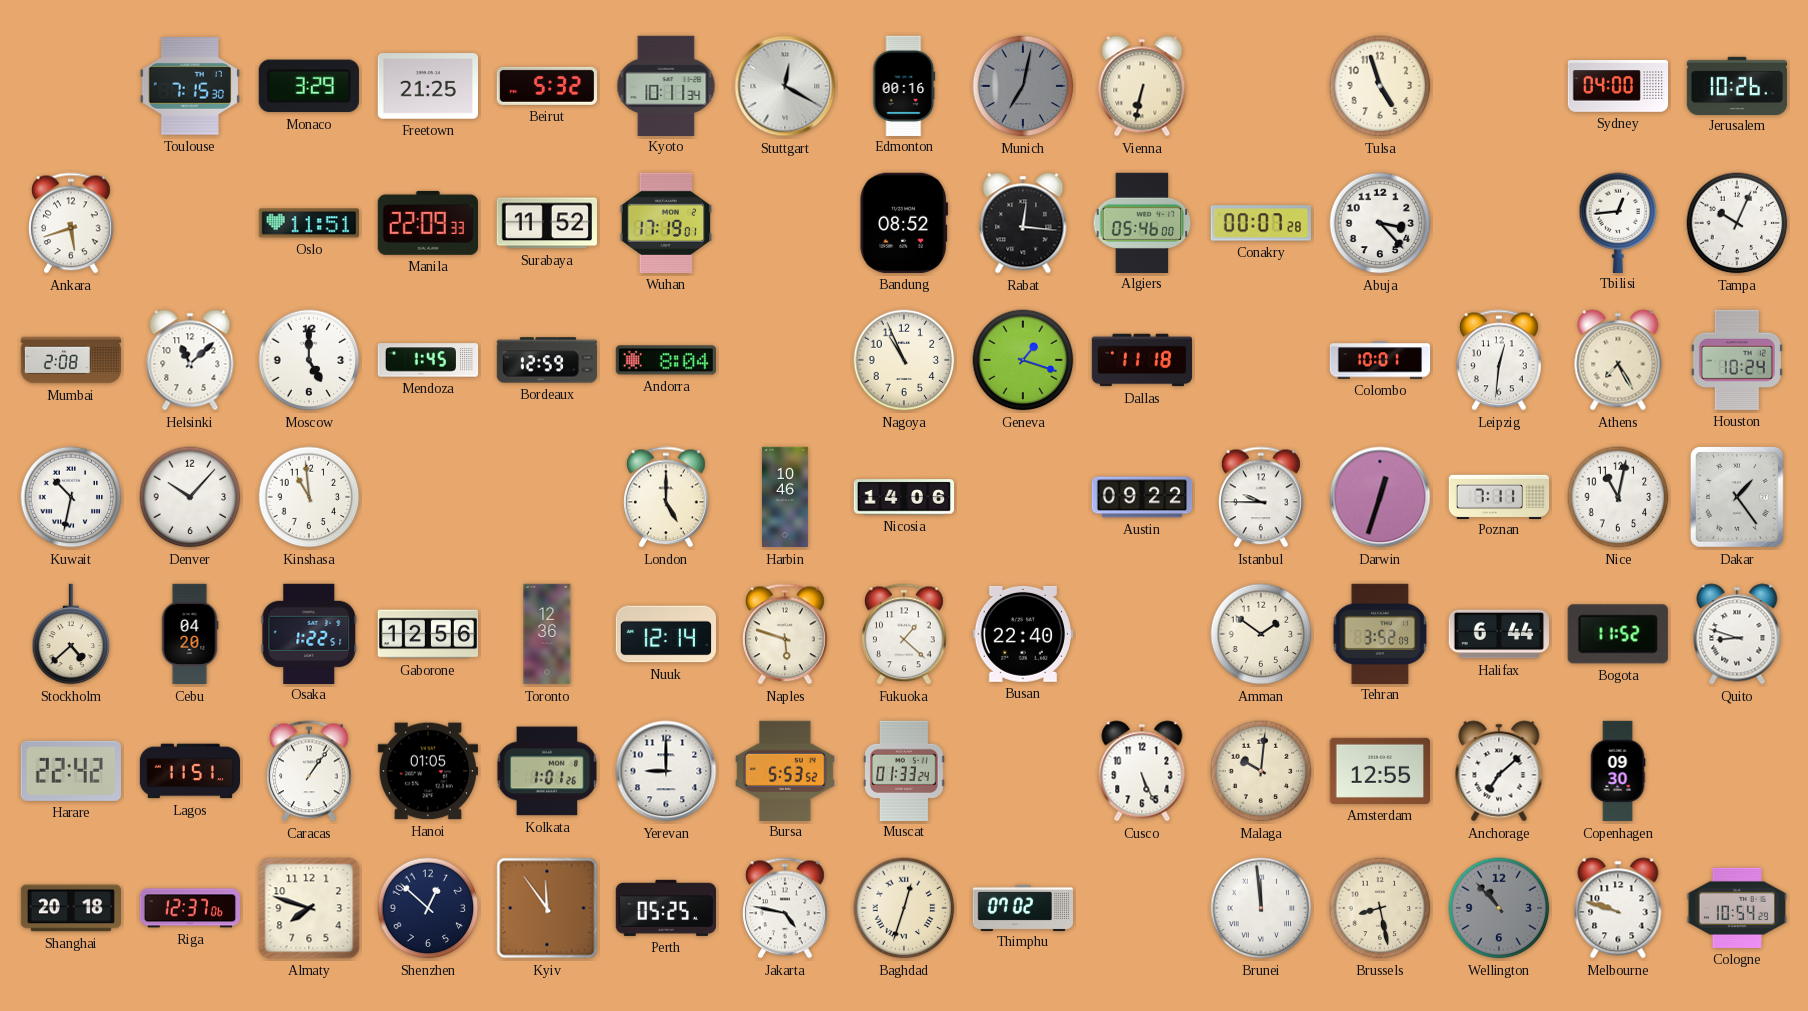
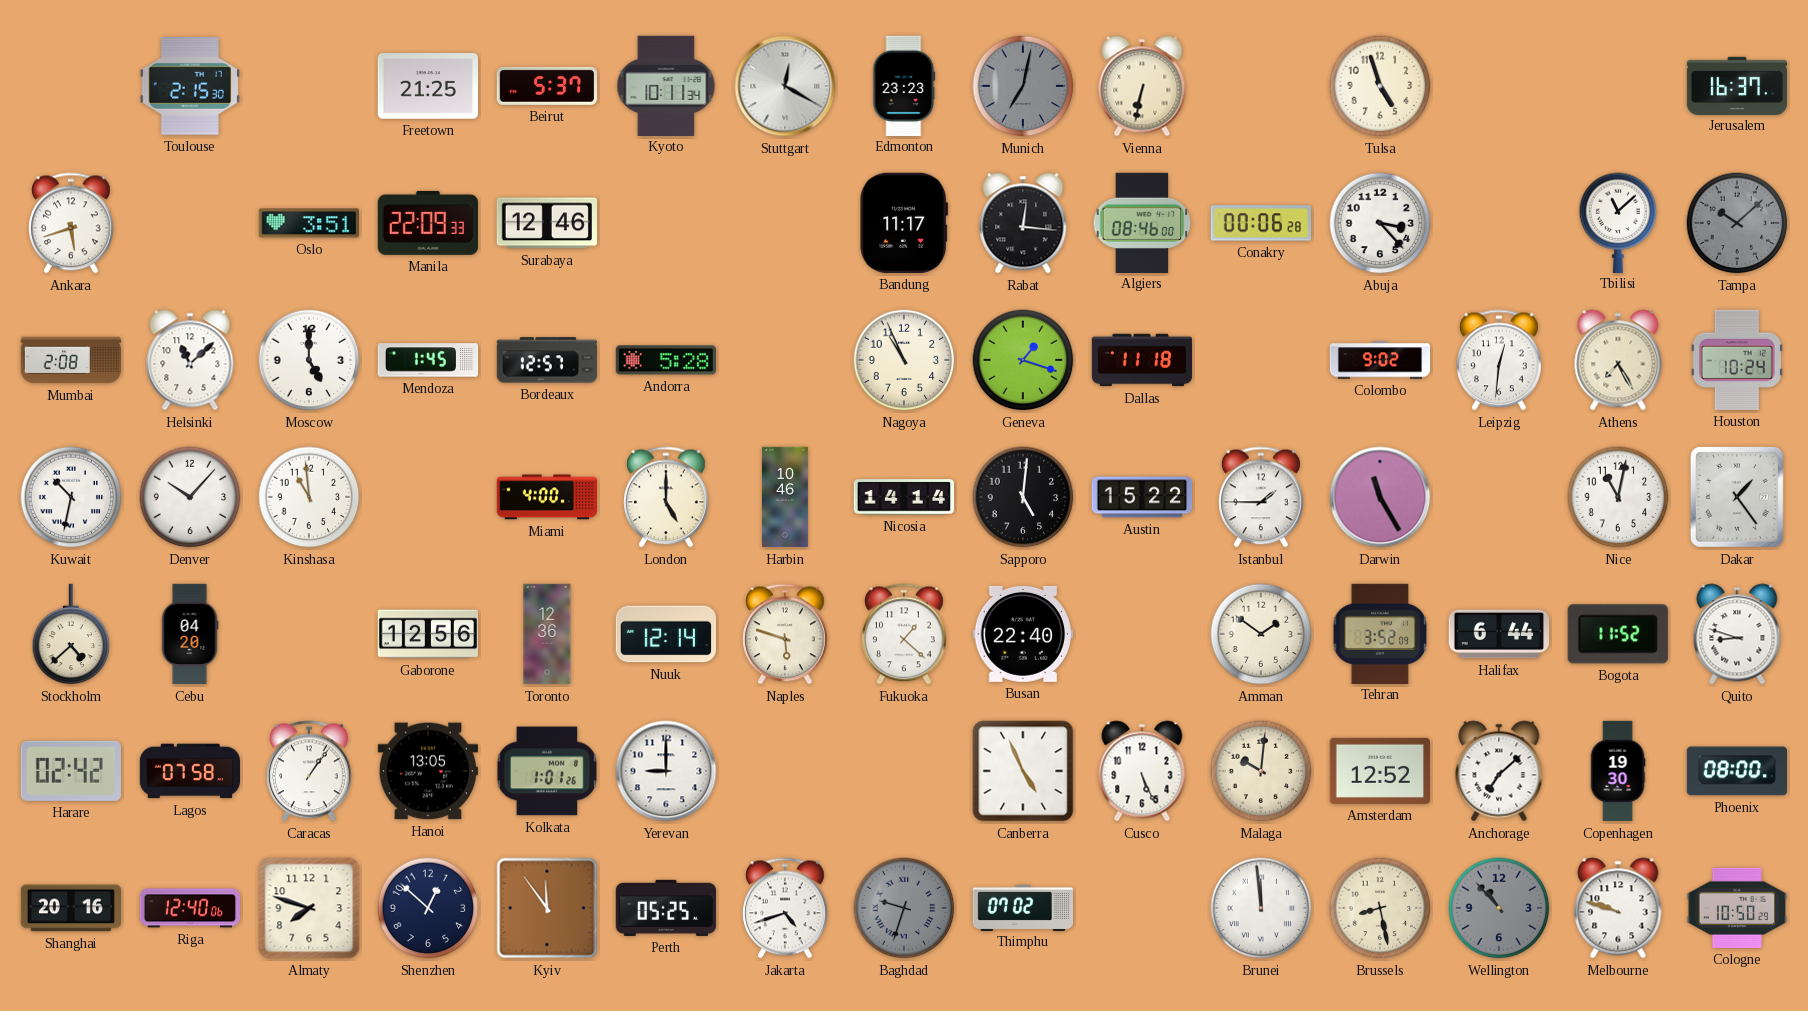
Toulouse: 7:15 -> 2:15
Monaco: 3:29 -> none
Beirut: 5:32 -> 5:37
Edmonton: 00:16 -> 23:23
Sydney: 04:00 -> none
Jerusalem: 10:26 -> 16:37
Oslo: 11:51 -> 3:51
Surabaya: 11:52 -> 12:46
Wuhan: 17:19 -> none
Bandung: 08:52 -> 11:17
Algiers: 05:46 -> 08:46
Conakry: 00:07 -> 00:06
Tbilisi: 12:44 -> 11:08
Tampa: 10:04 -> 10:08
Tampa dial: white -> grey
Bordeaux: 12:59 -> 12:57
Andorra: 8:04 -> 5:28
Colombo: 10:01 -> 9:02
Miami: none -> 4:00
Nicosia: 14:06 -> 14:14
Sapporo: none -> 5:01
Austin: 09:22 -> 15:22
Istanbul: 9:45 -> 1:45
Darwin: 12:33 -> 11:25
Poznan: 7:11 -> none
Osaka: 1:22 -> none
Harare: 22:42 -> 02:42
Lagos: 11:51 -> 07:58
Hanoi: 01:05 -> 13:05
Bursa: 5:53 -> none
Muscat: 01:33 -> none
Canberra: none -> 4:56
Amsterdam: 12:55 -> 12:52
Copenhagen: 09:30 -> 19:30
Phoenix: none -> 08:00
Shanghai: 20:18 -> 20:16
Riga: 12:37 -> 12:40
Jakarta: 4:47 -> 4:42
Baghdad: 12:33 -> 9:33
Baghdad dial: cream -> grey
Cologne: 10:54 -> 10:50
